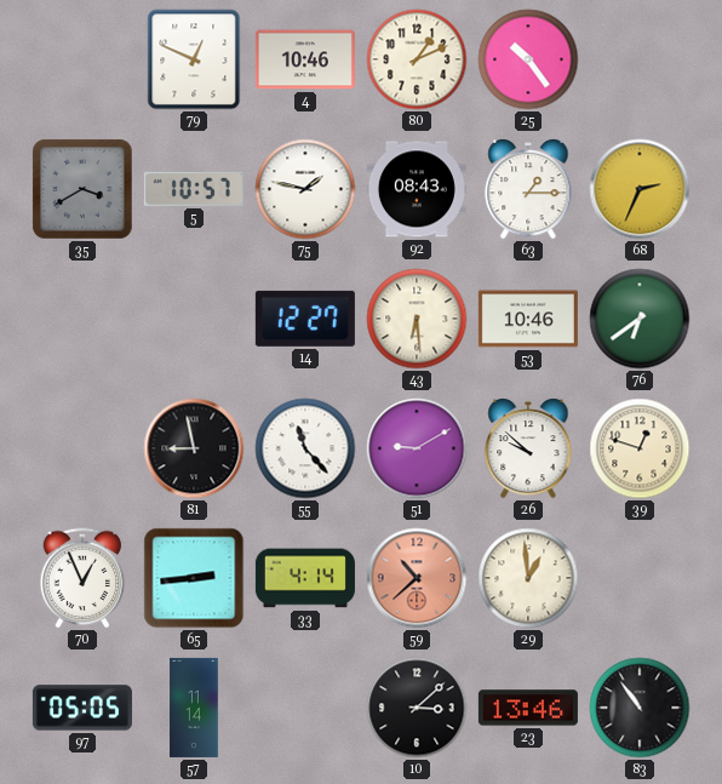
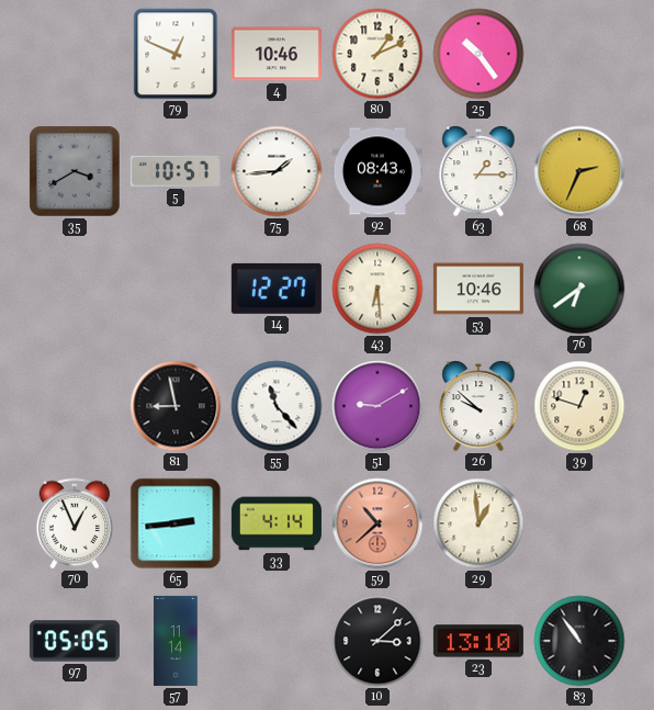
75: 1:47 -> 1:44
23: 13:46 -> 13:10
